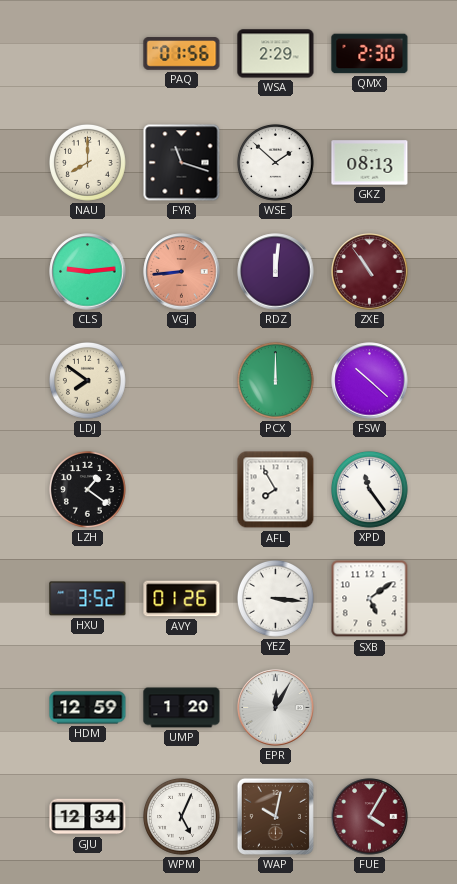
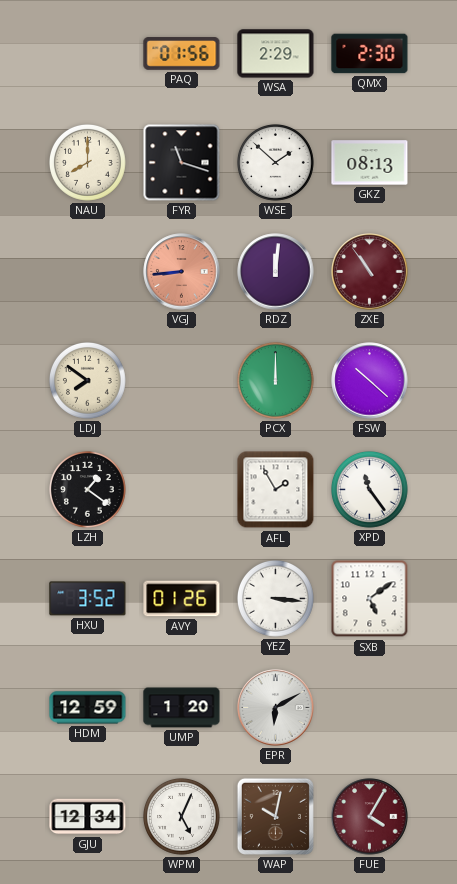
CLS: 9:14 -> none
AFL: 7:55 -> 1:55
EPR: 12:05 -> 6:10
